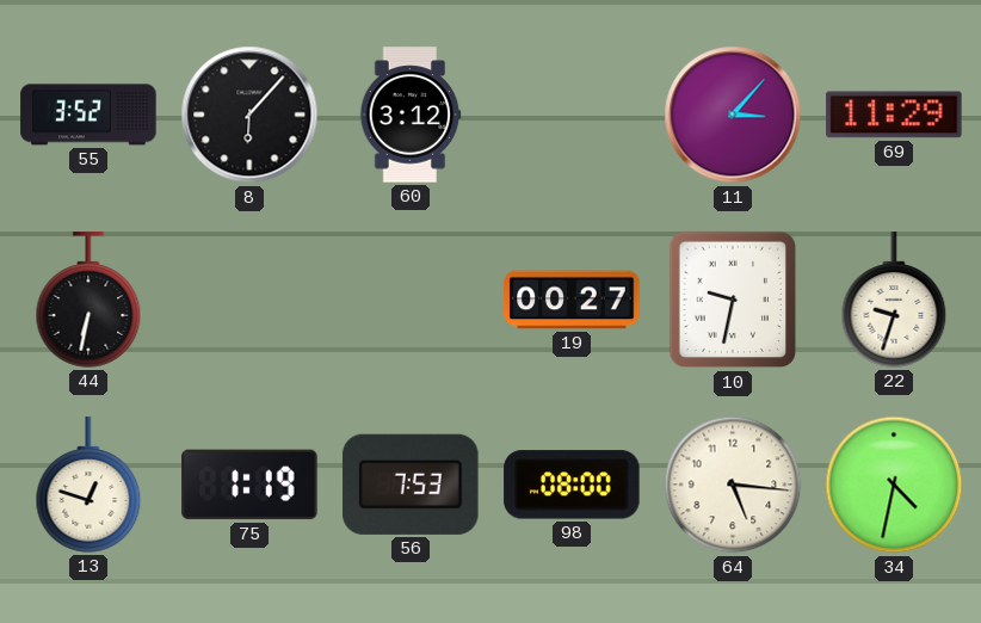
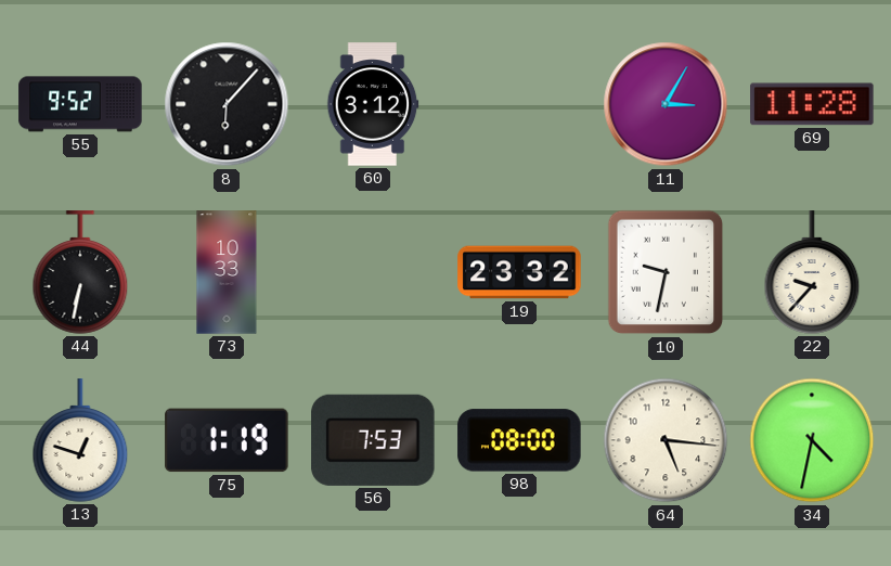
55: 3:52 -> 9:52
11: 3:07 -> 3:05
69: 11:29 -> 11:28
73: none -> 10:33
19: 00:27 -> 23:32
22: 9:33 -> 9:37
